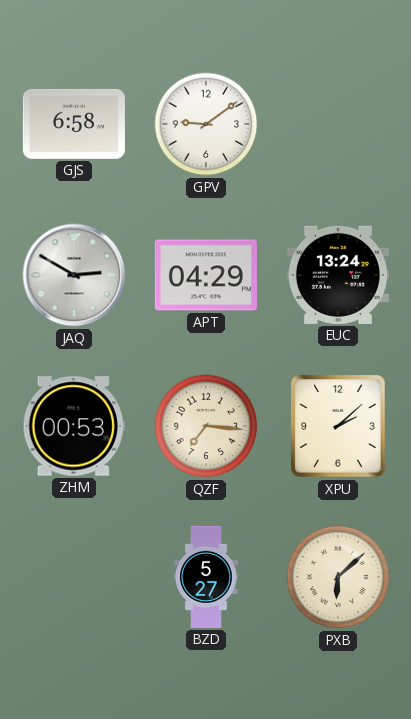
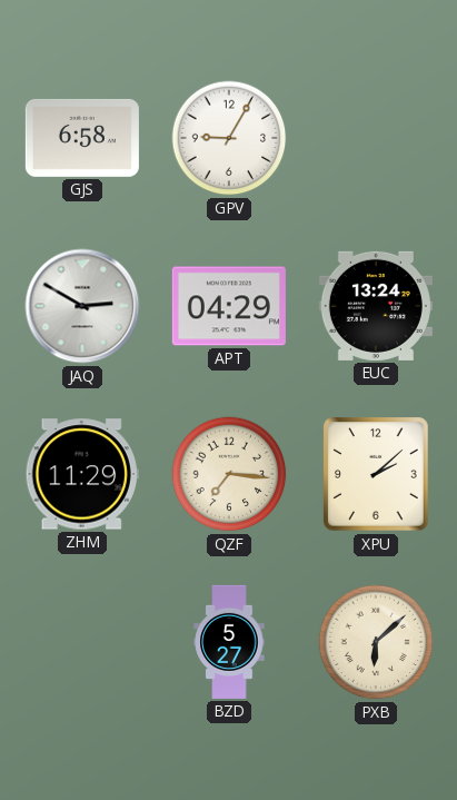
GPV: 9:09 -> 9:05
ZHM: 00:53 -> 11:29
